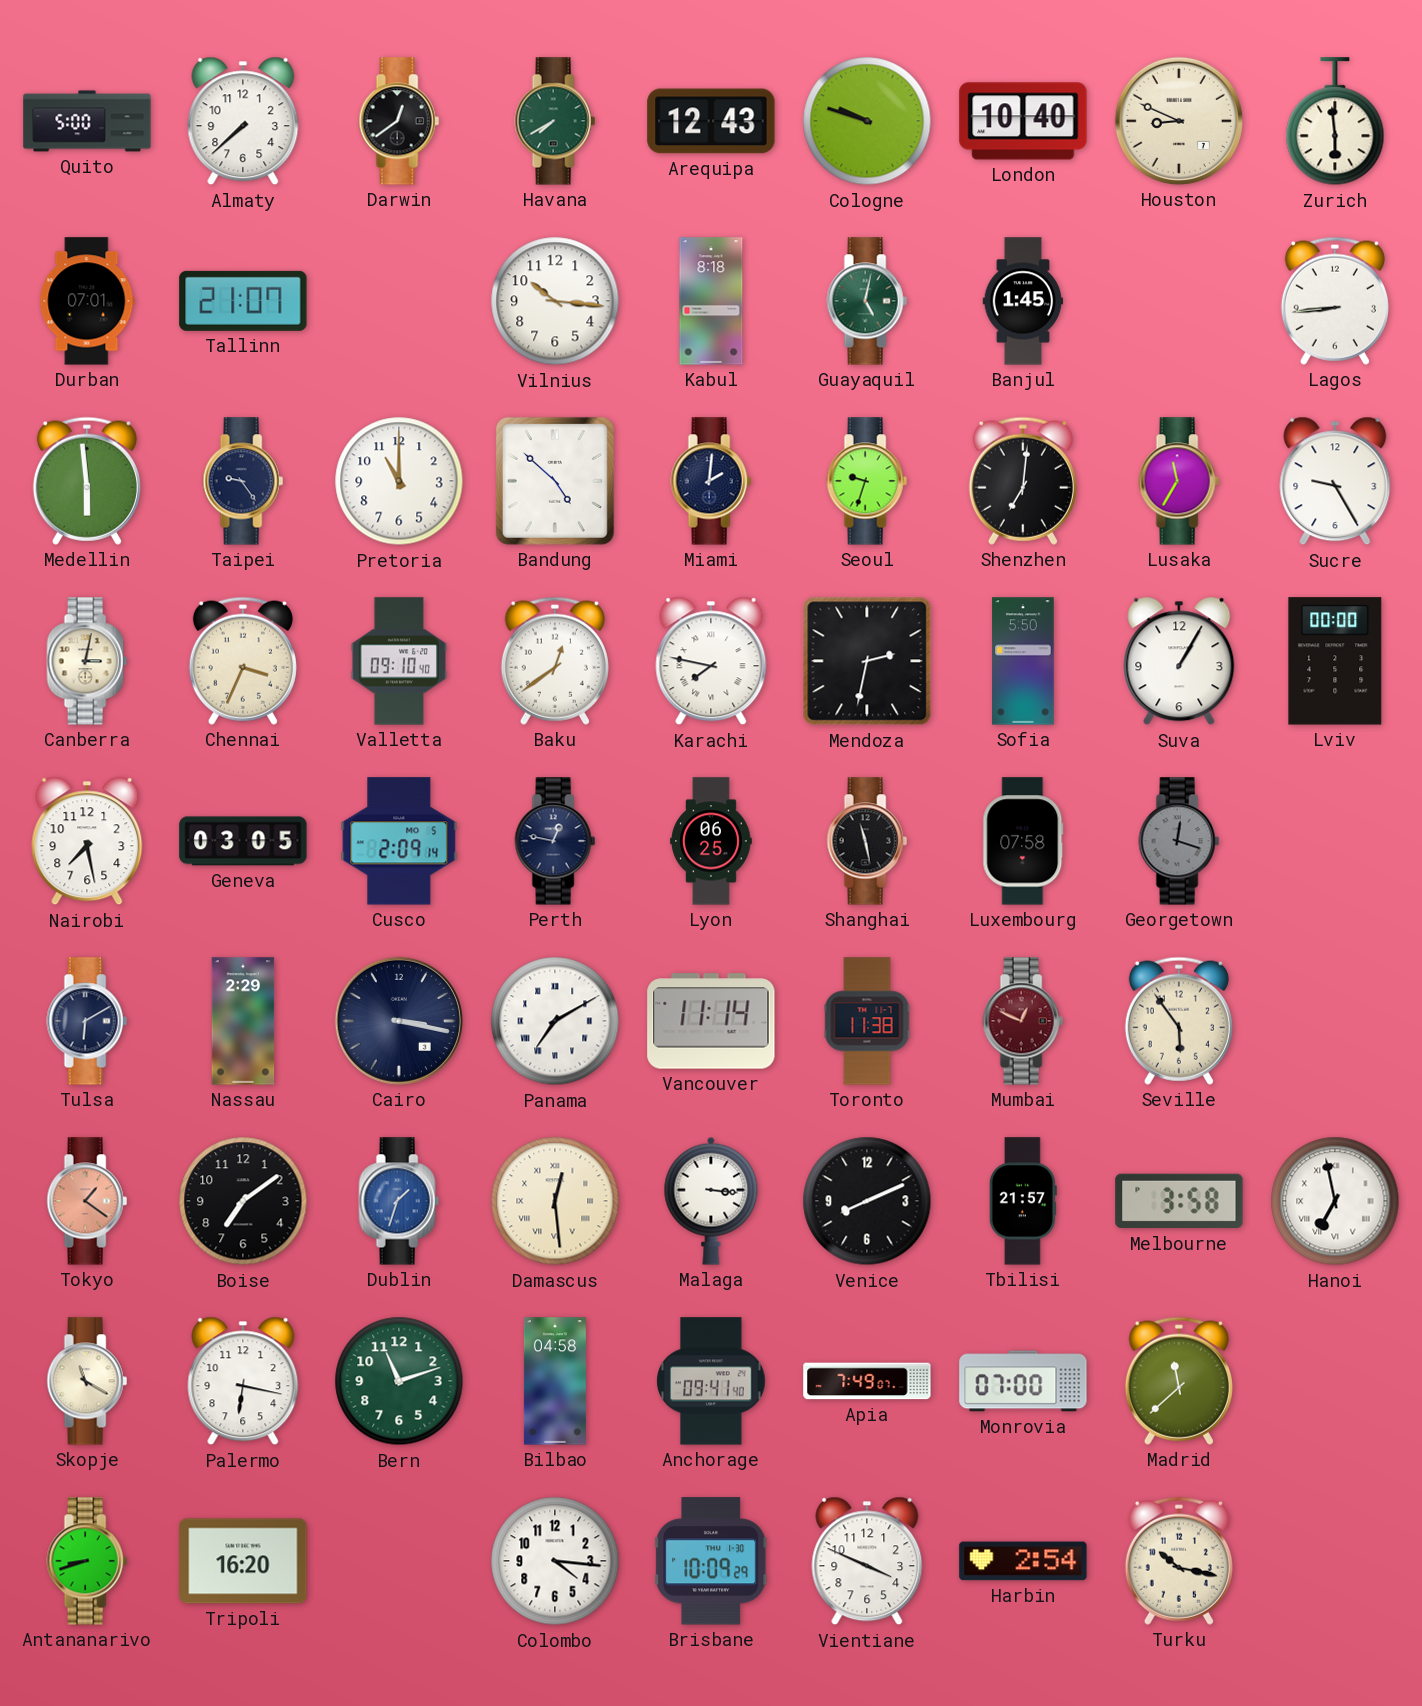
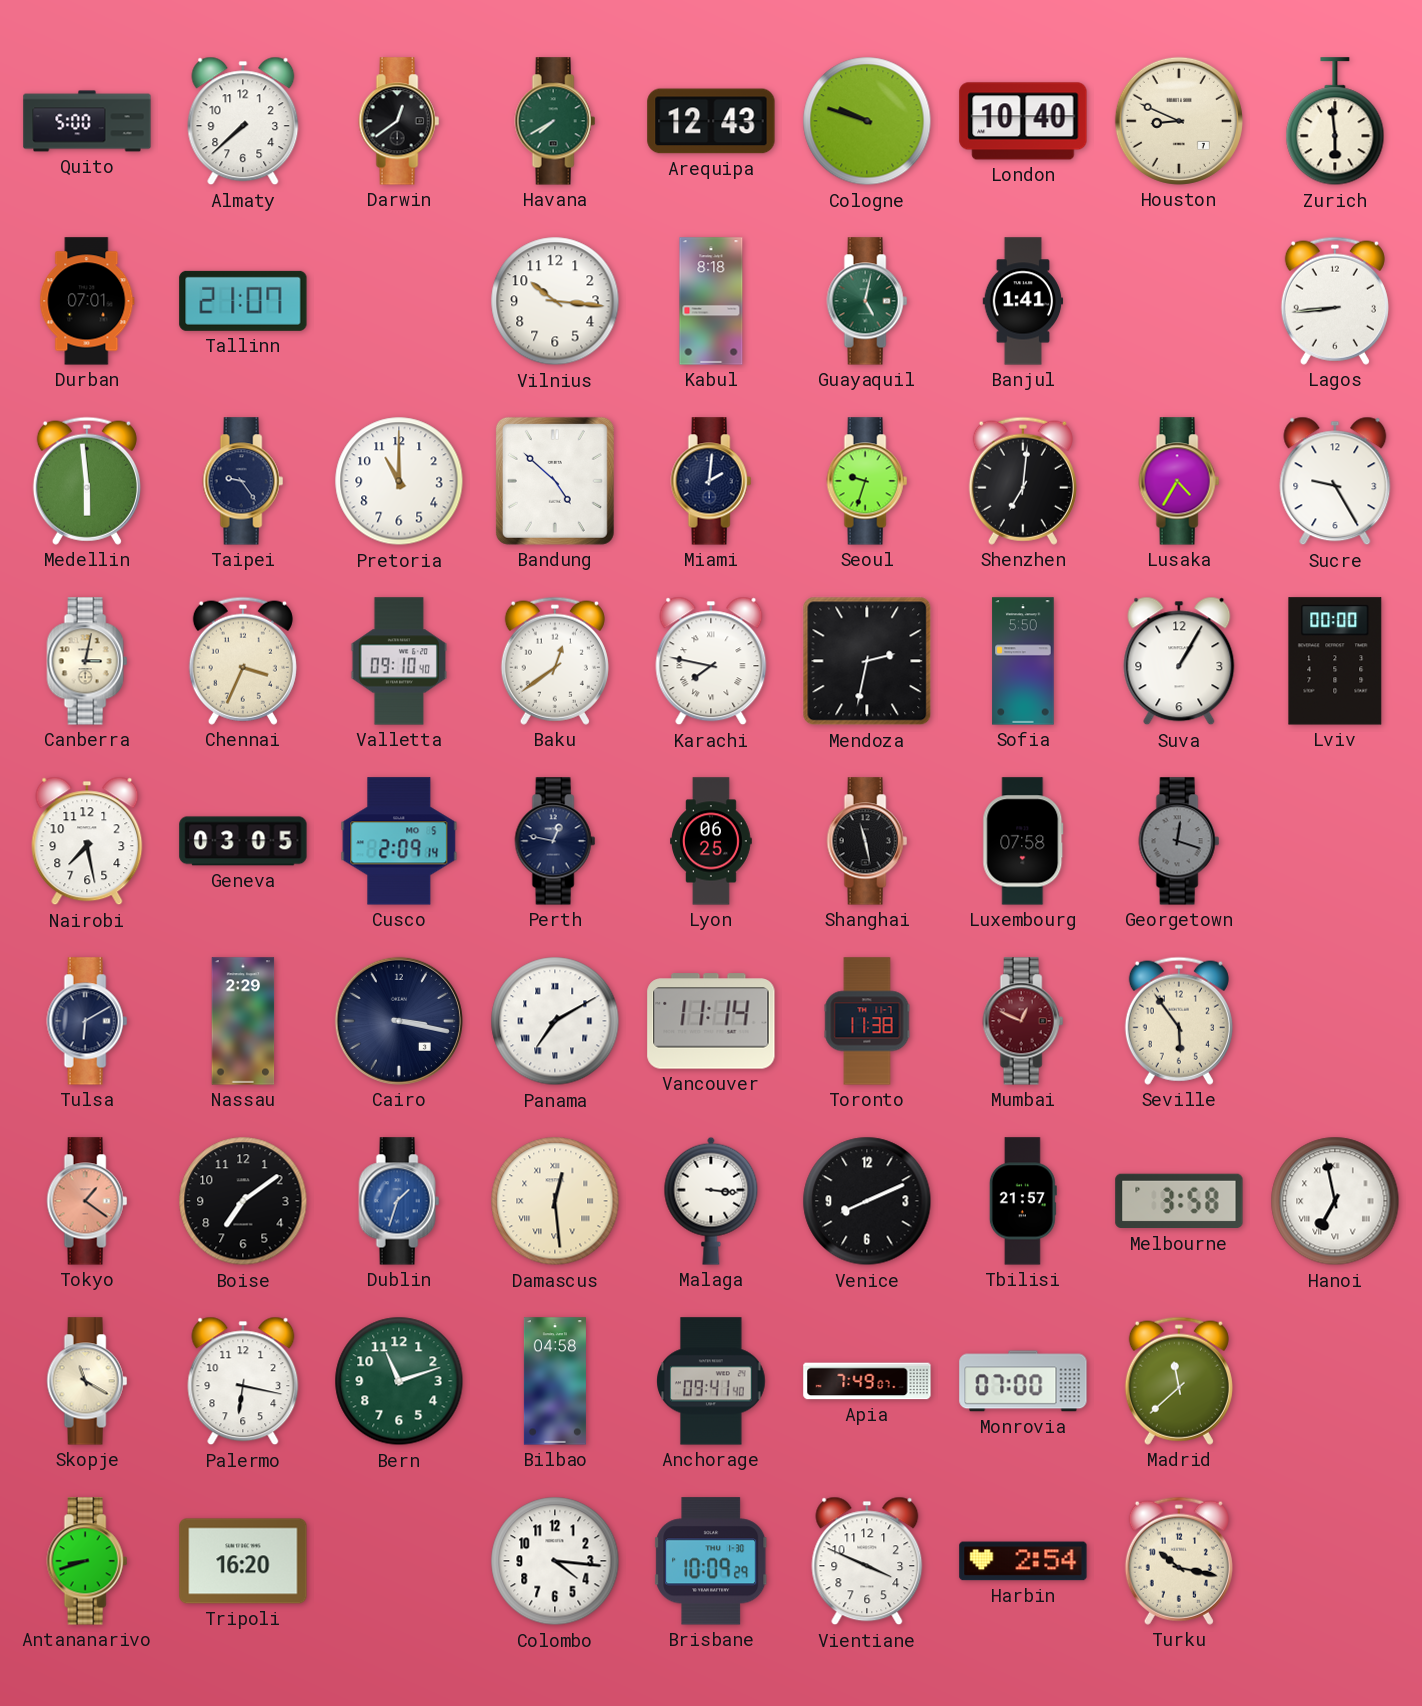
Banjul: 1:45 -> 1:41
Lusaka: 11:35 -> 4:35
